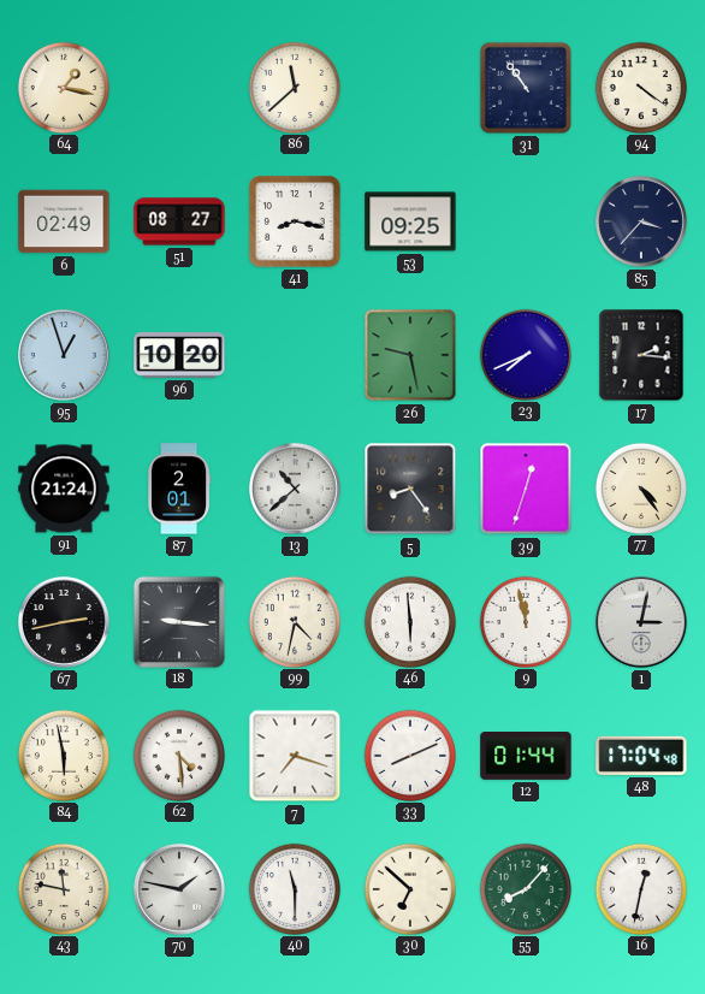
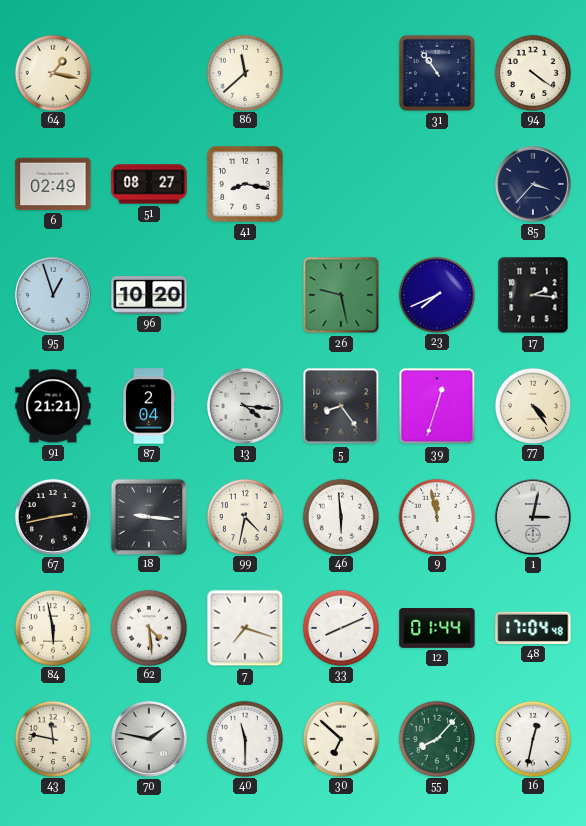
53: 09:25 -> none
91: 21:24 -> 21:21
87: 2:01 -> 2:04
13: 10:38 -> 4:16
